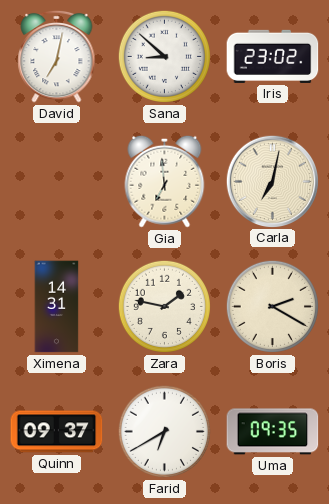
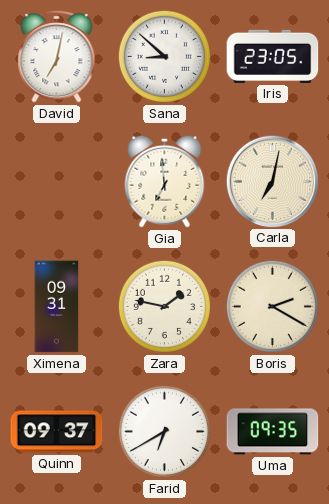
Iris: 23:02 -> 23:05
Ximena: 14:31 -> 09:31
